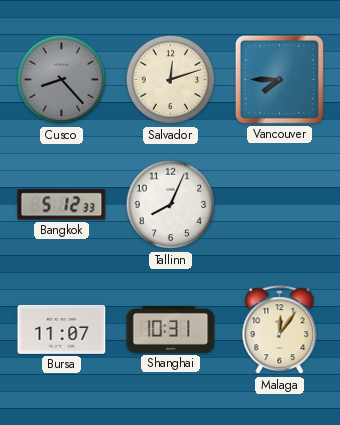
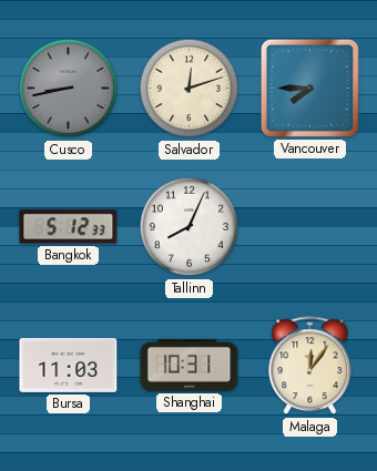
Cusco: 8:23 -> 8:43
Bursa: 11:07 -> 11:03
